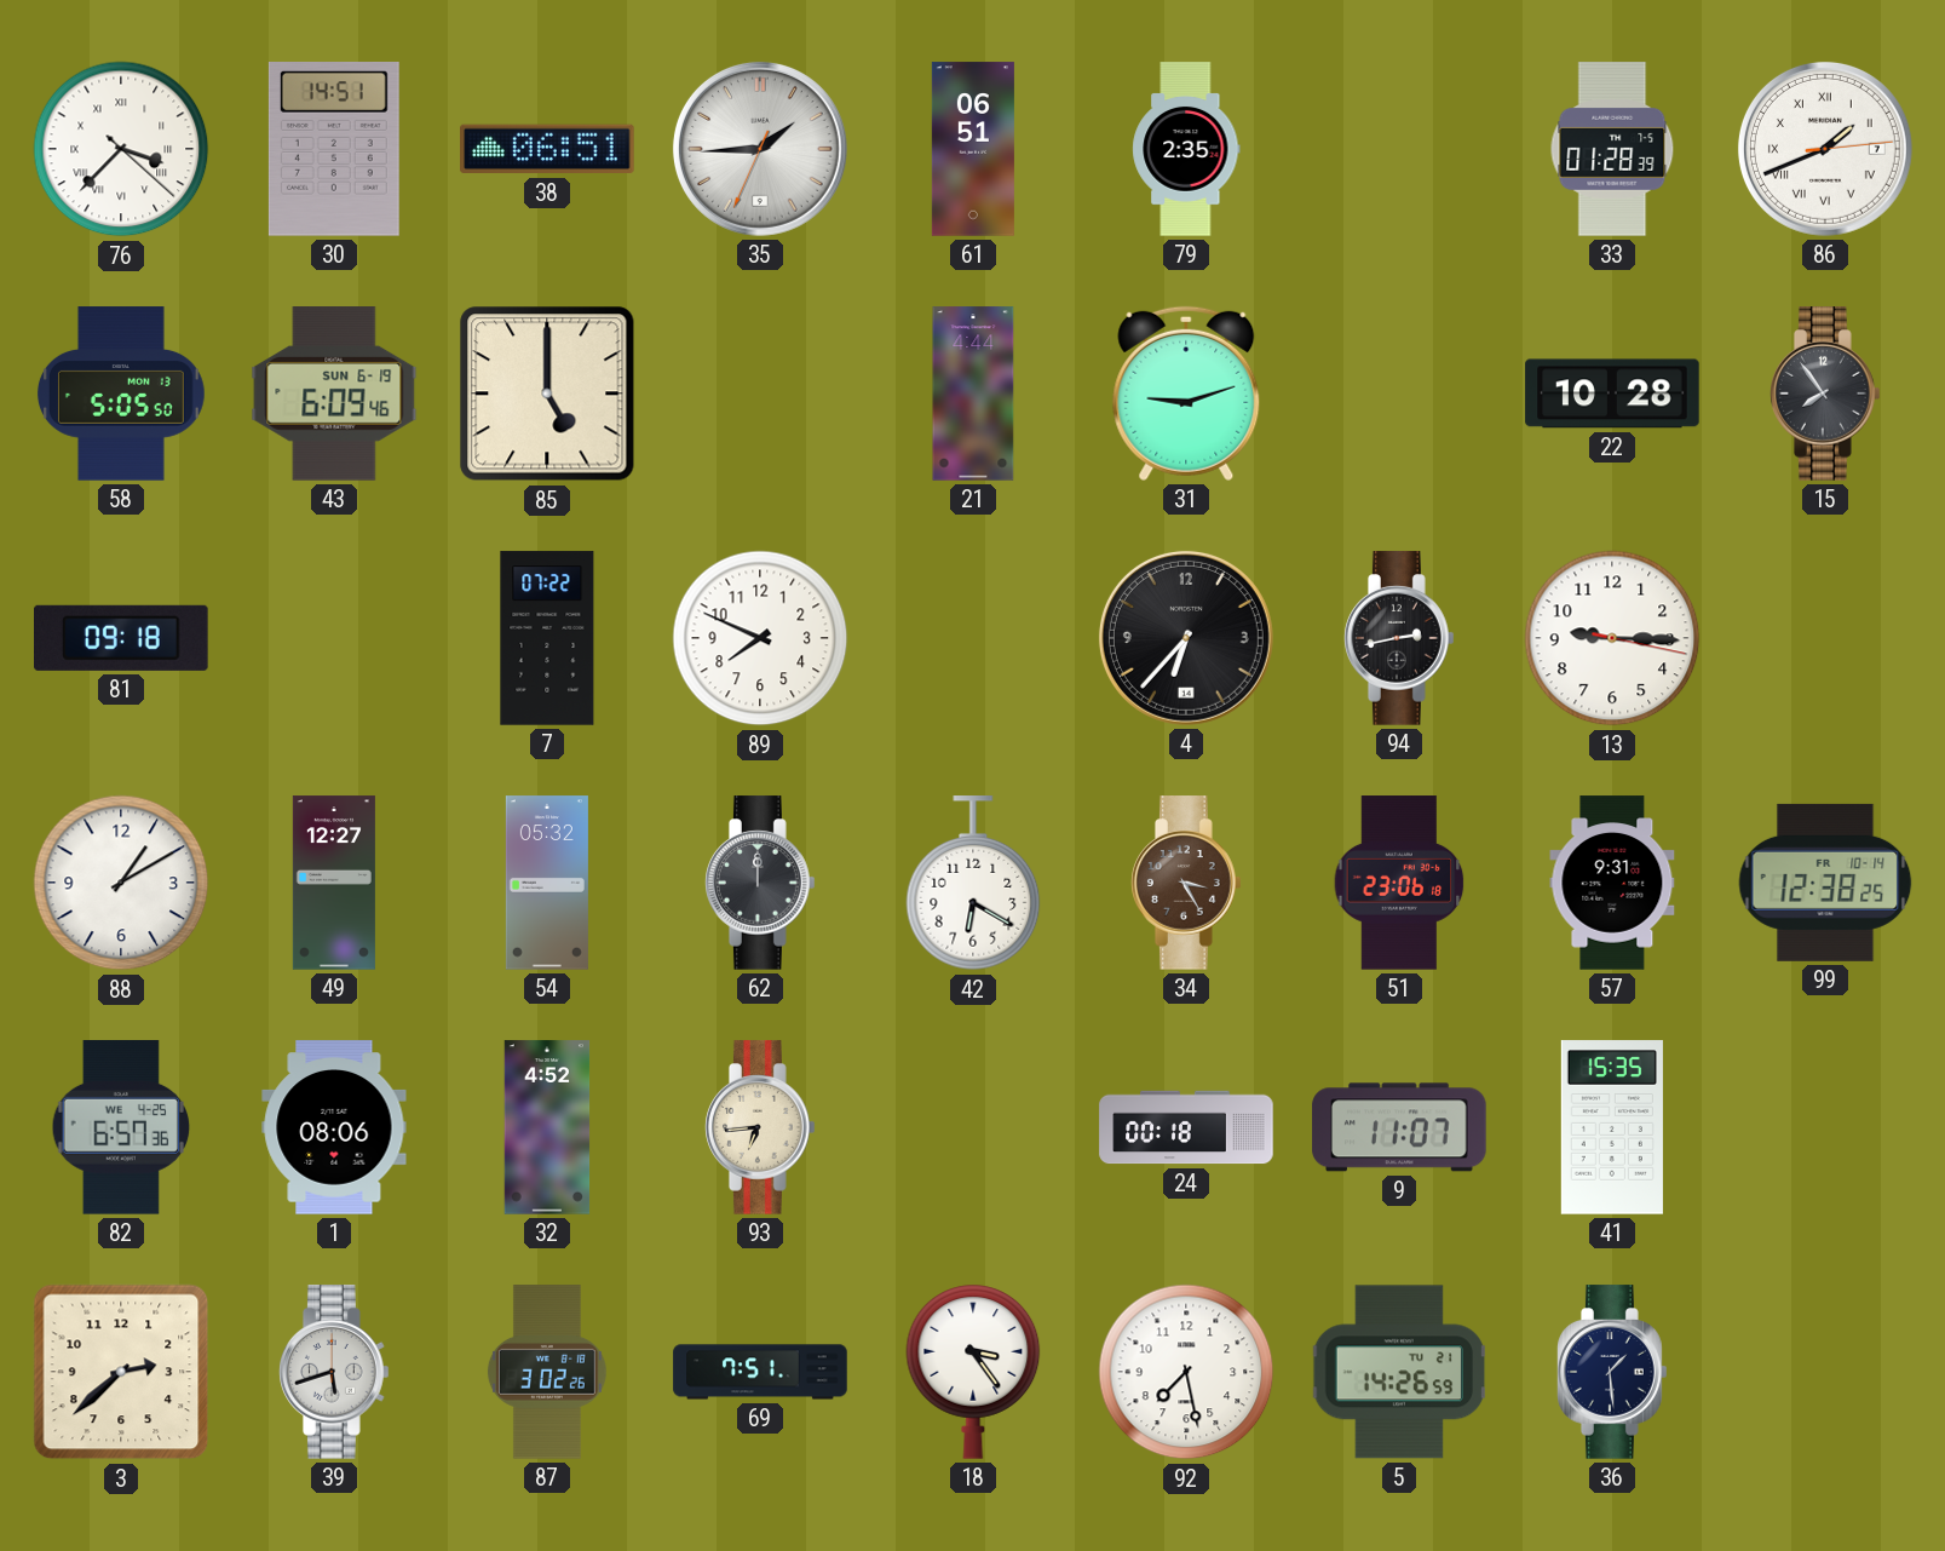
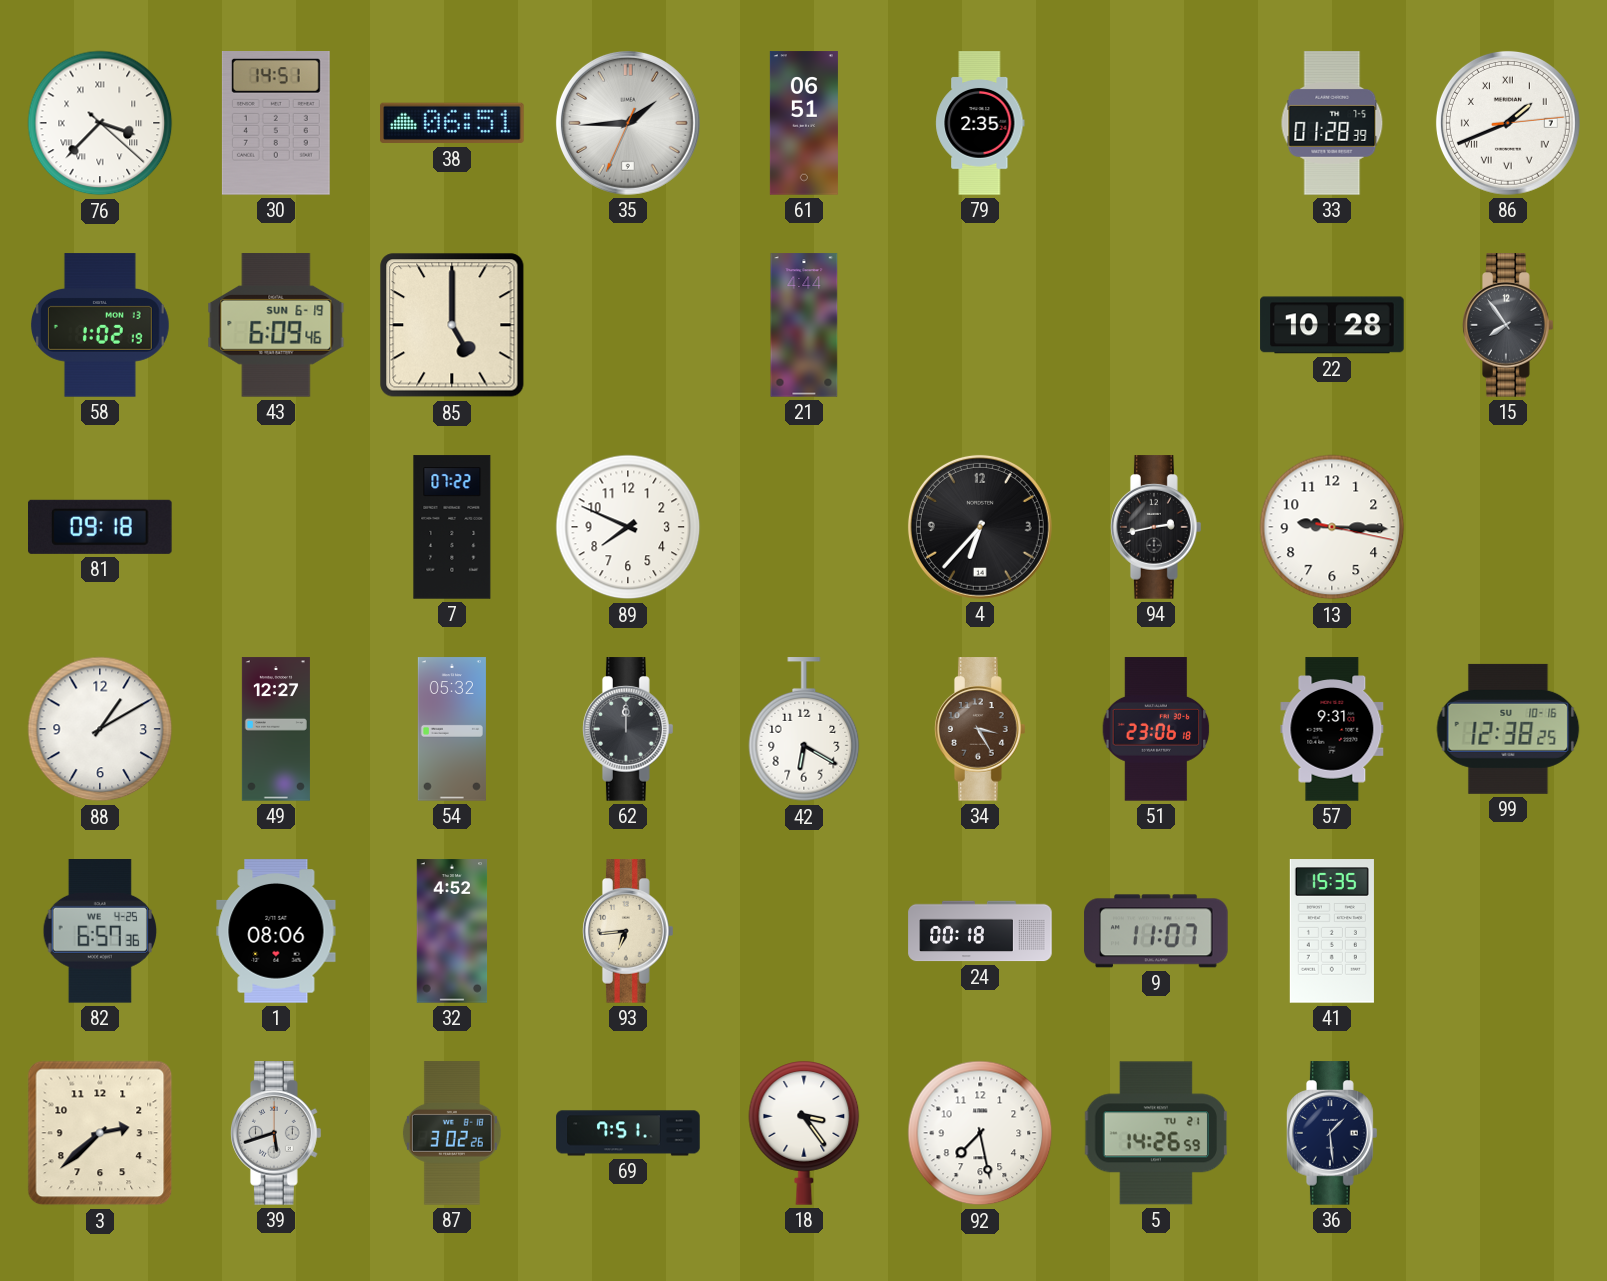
58: 5:05 -> 1:02
31: 9:12 -> none
99 date: FR 10-14 -> SU 10-16
